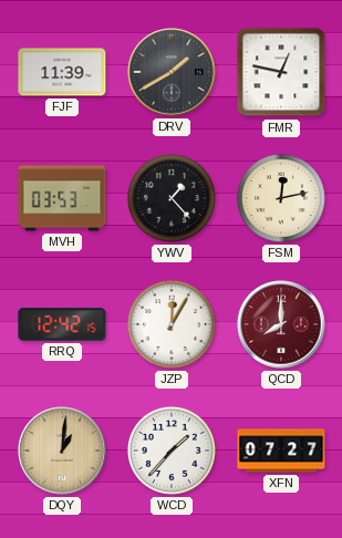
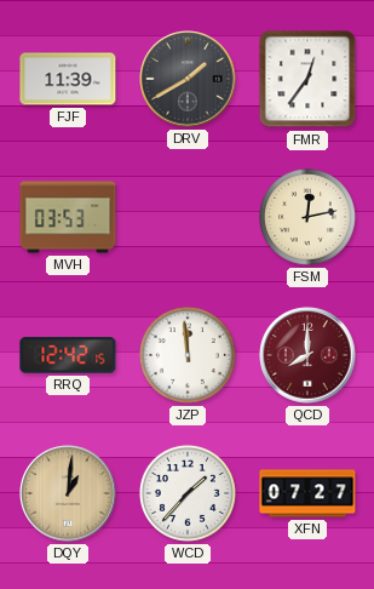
FMR: 12:47 -> 12:36
YWV: 1:23 -> none
JZP: 12:05 -> 11:59
